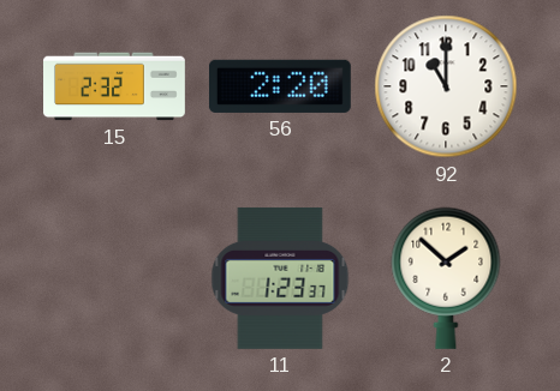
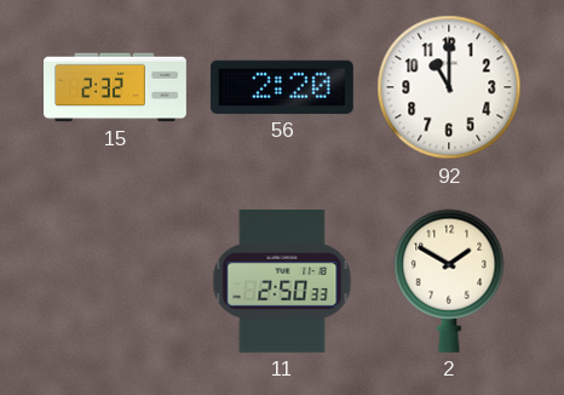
11: 1:23 -> 2:50
2: 1:52 -> 1:50
